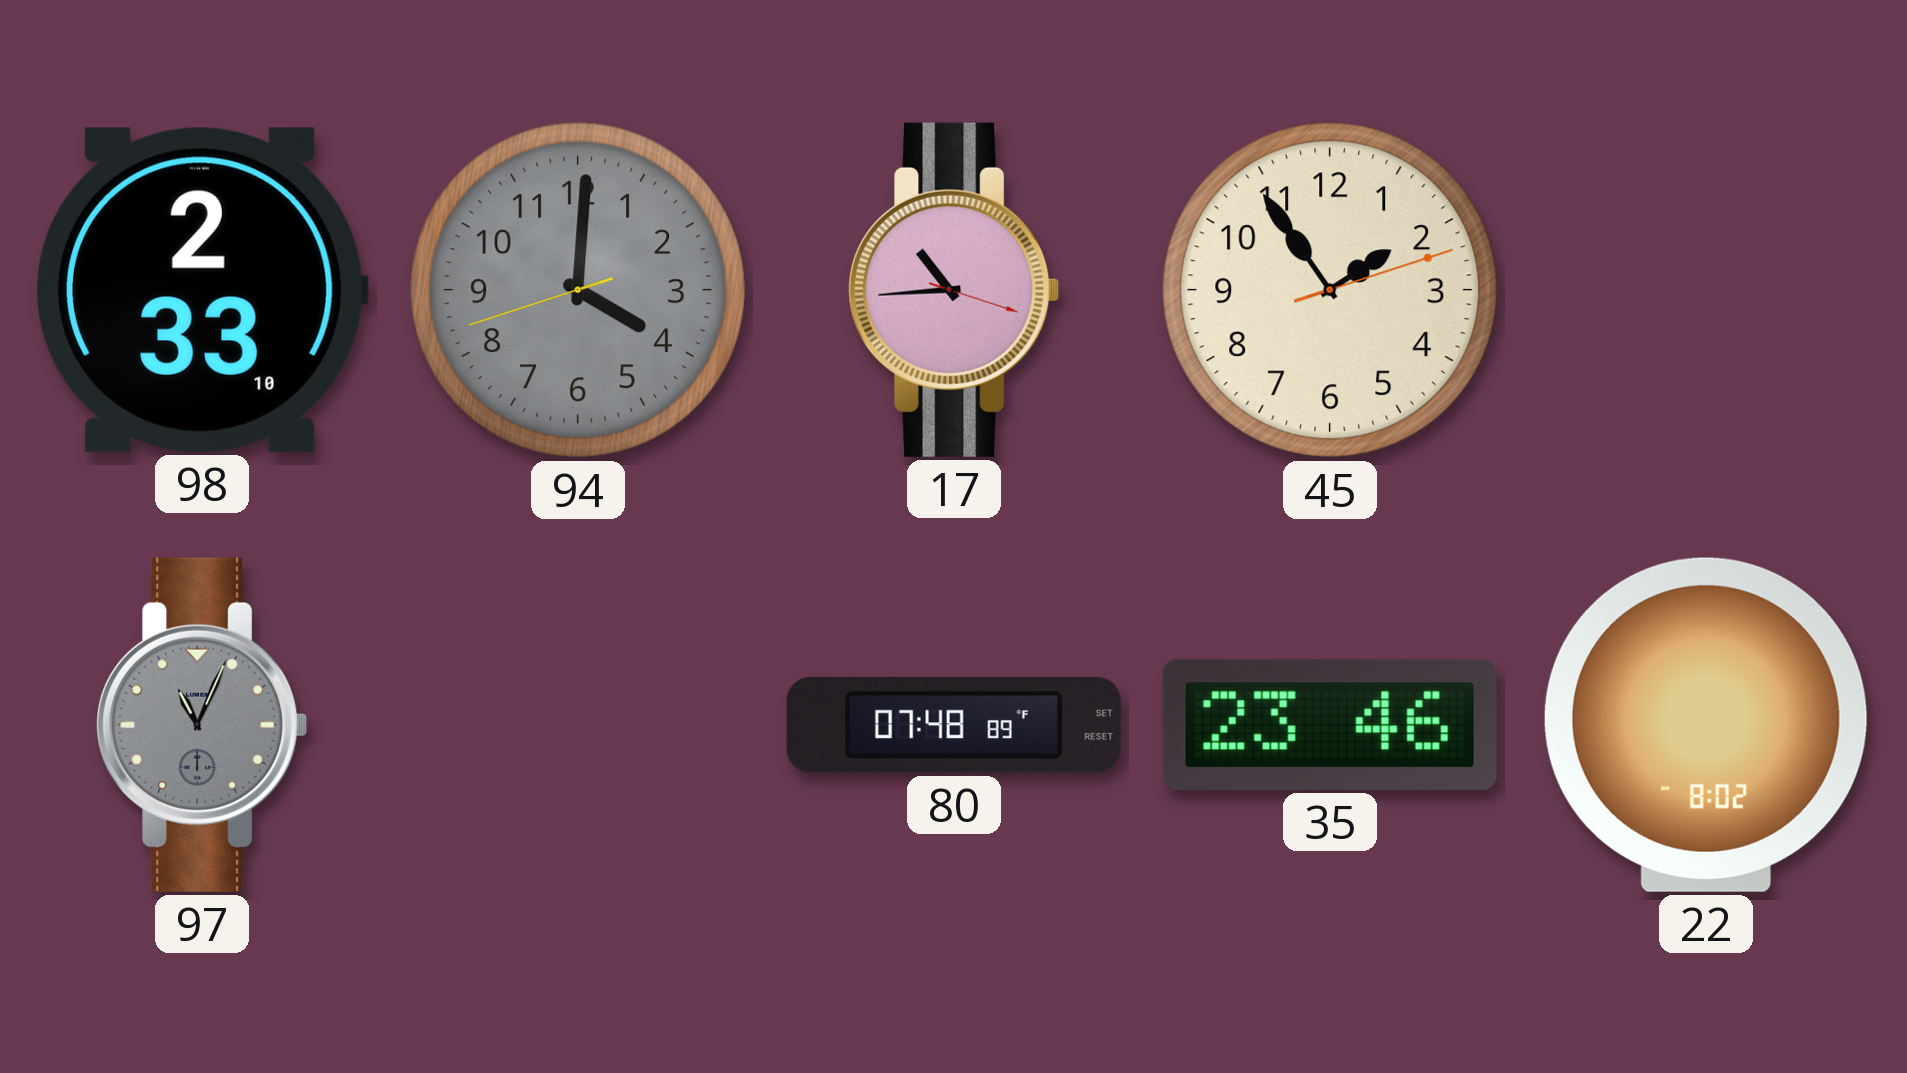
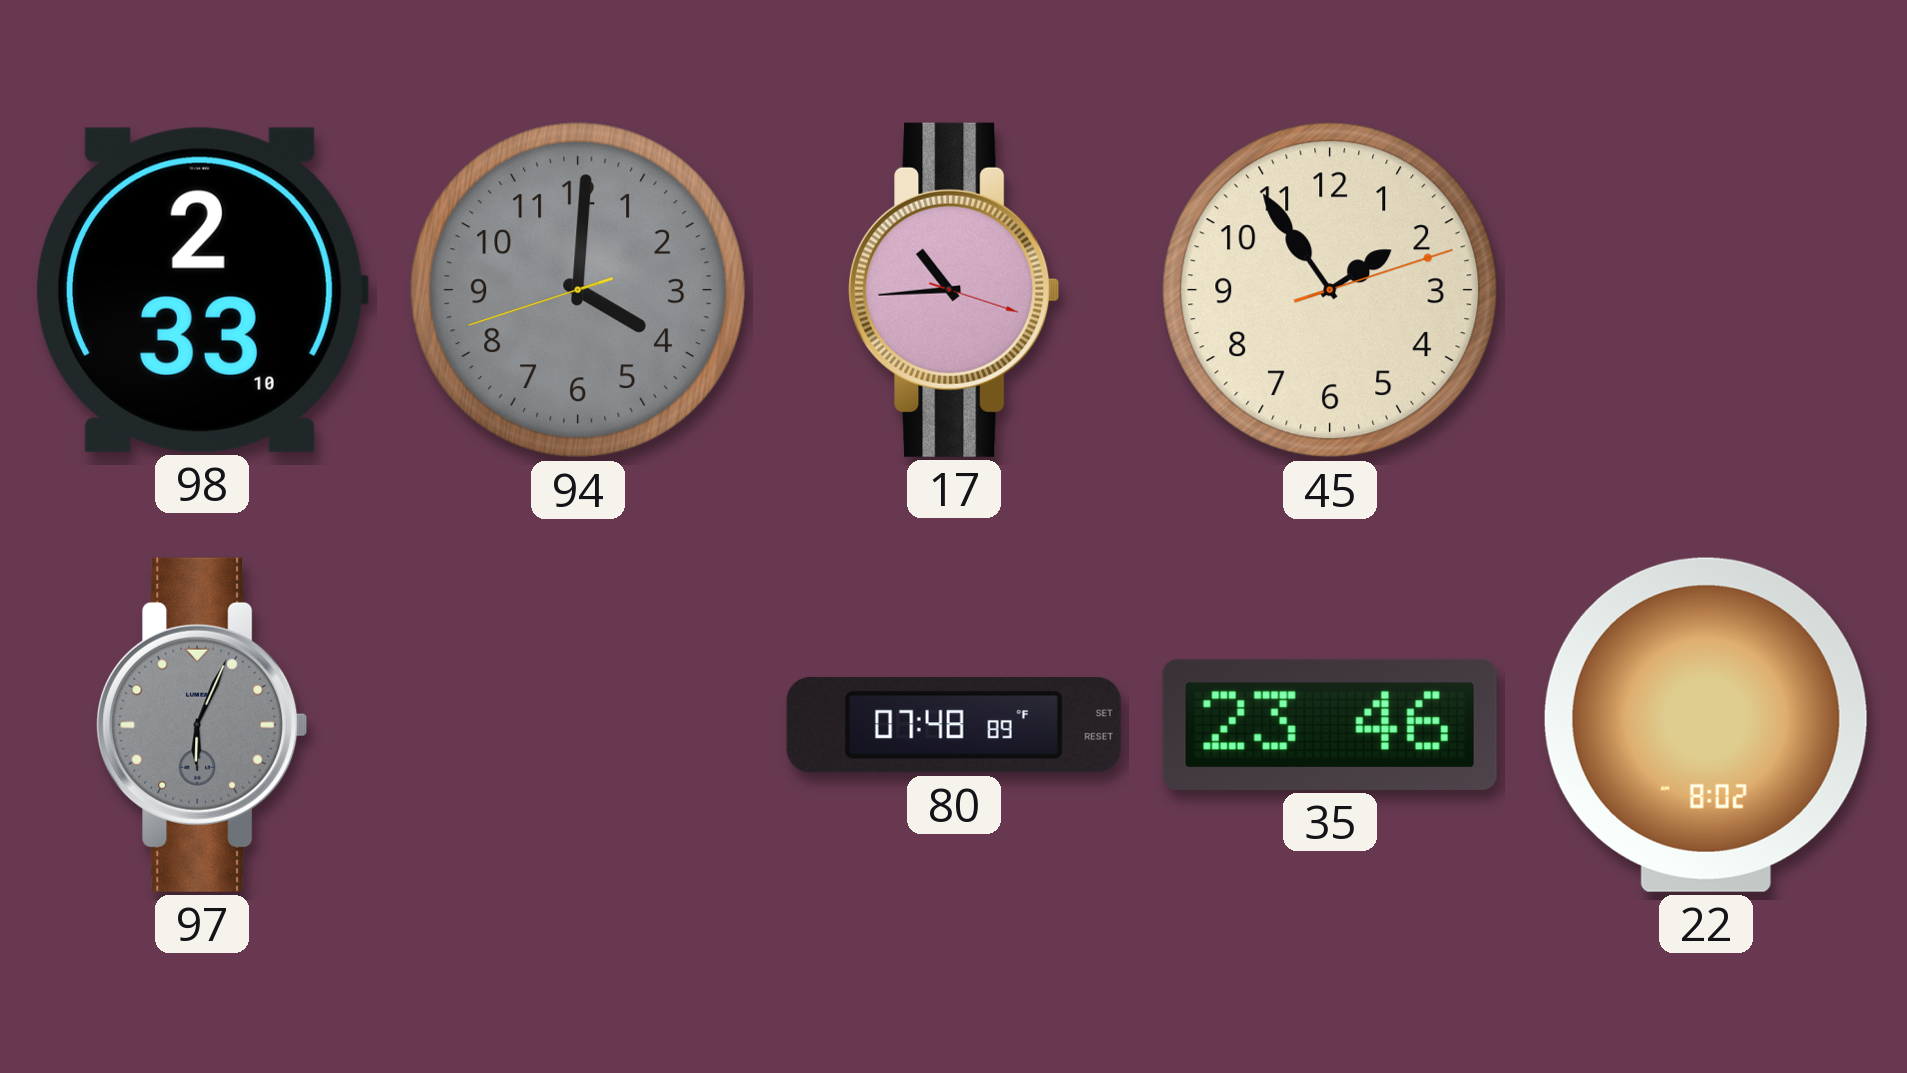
97: 11:04 -> 6:04
